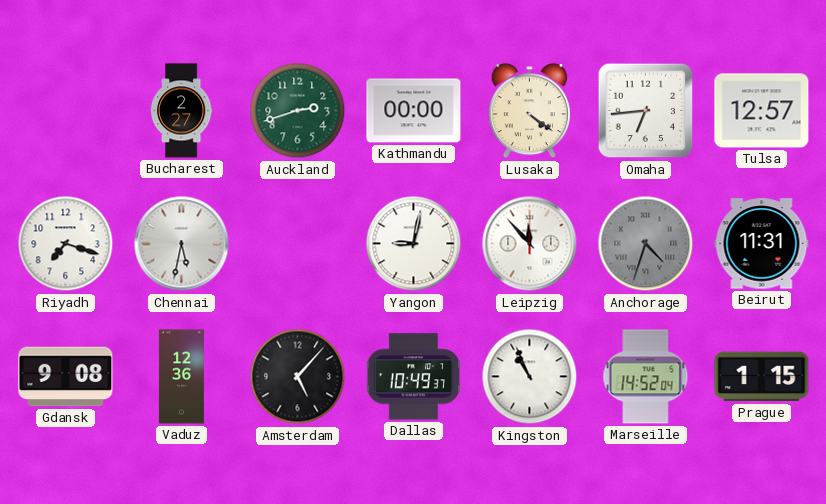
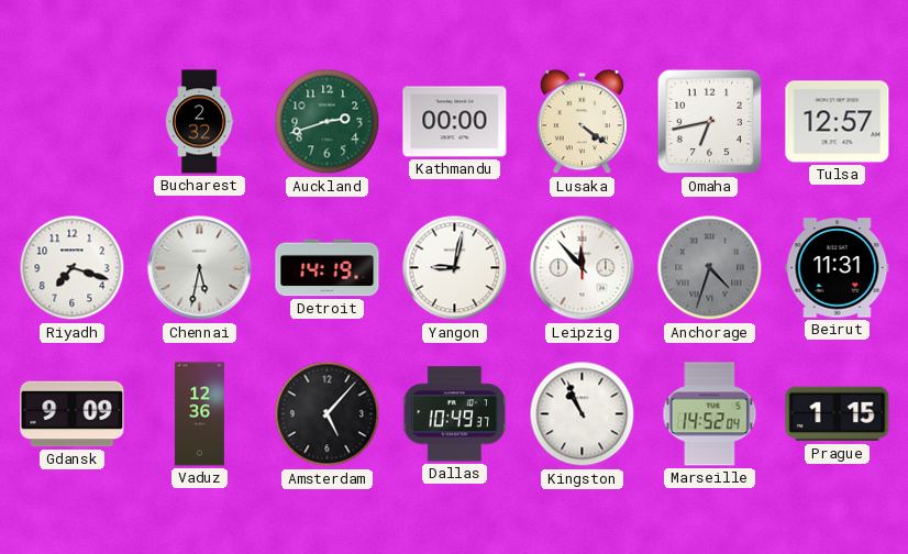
Bucharest: 2:27 -> 2:32
Omaha: 6:44 -> 6:43
Detroit: none -> 14:19
Gdansk: 9:08 -> 9:09
